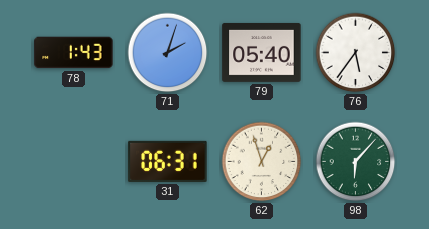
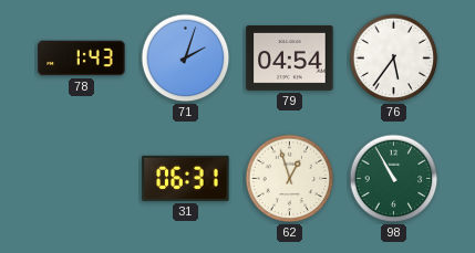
79: 05:40 -> 04:54
98: 6:07 -> 10:55
